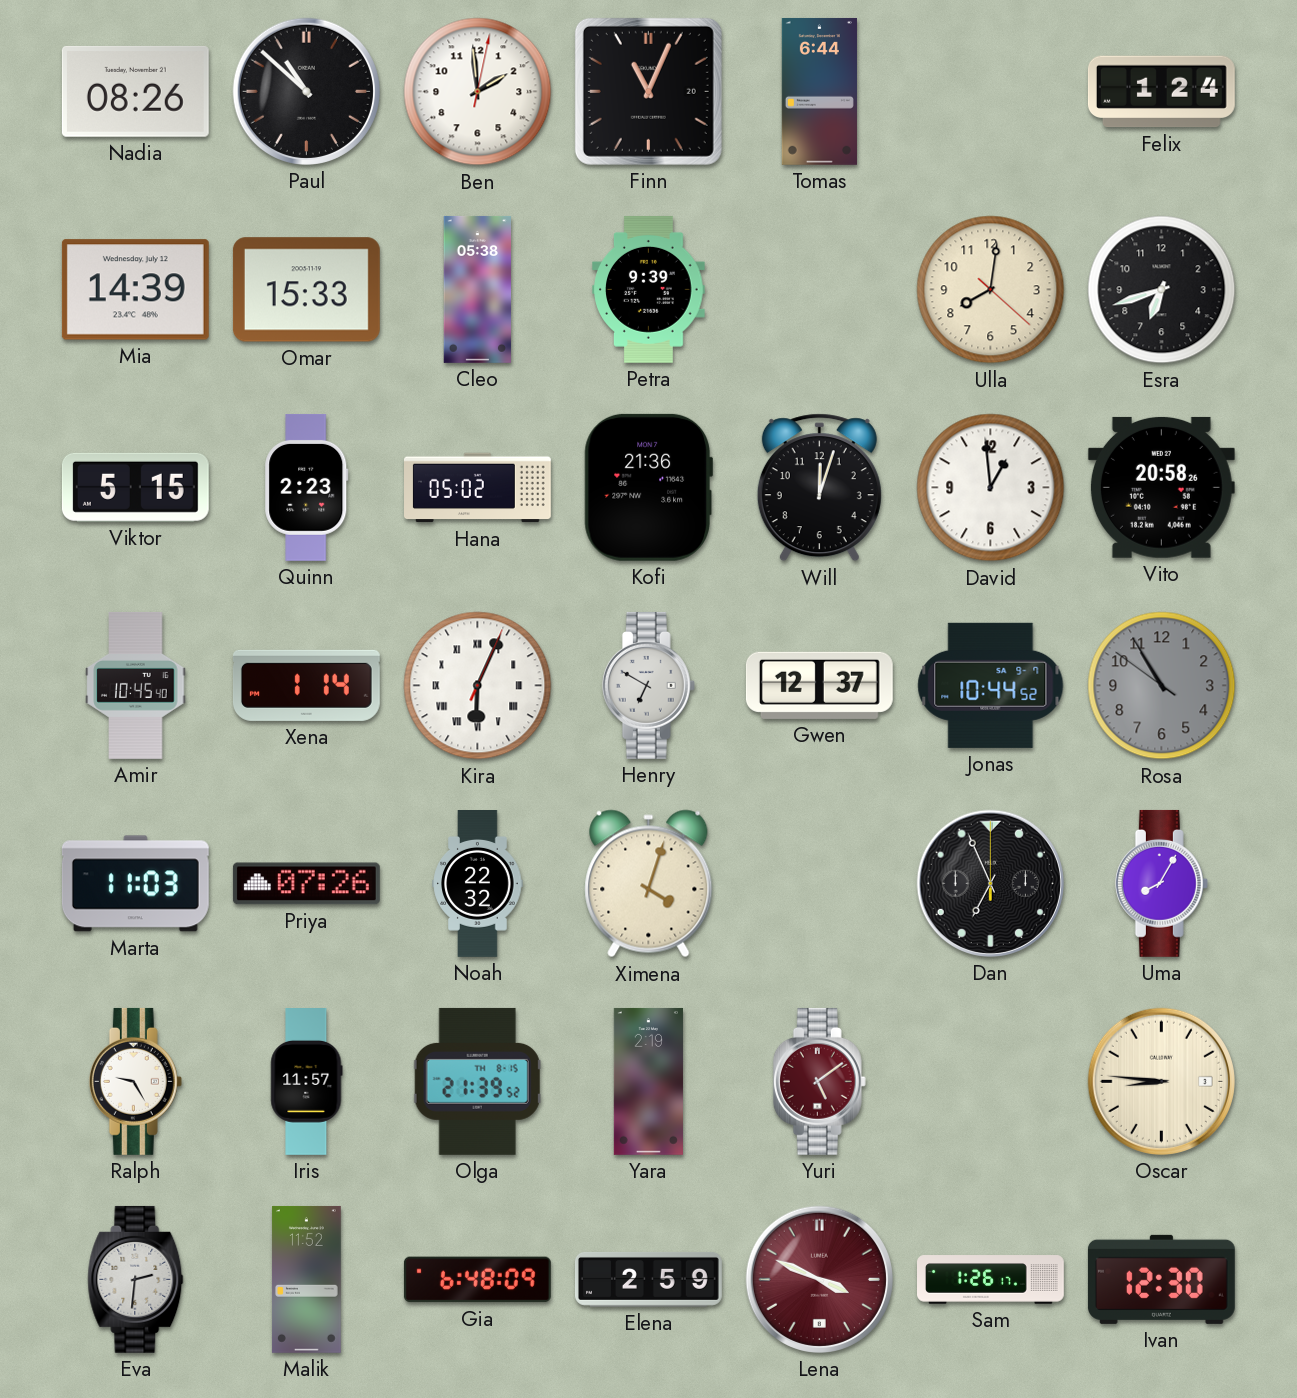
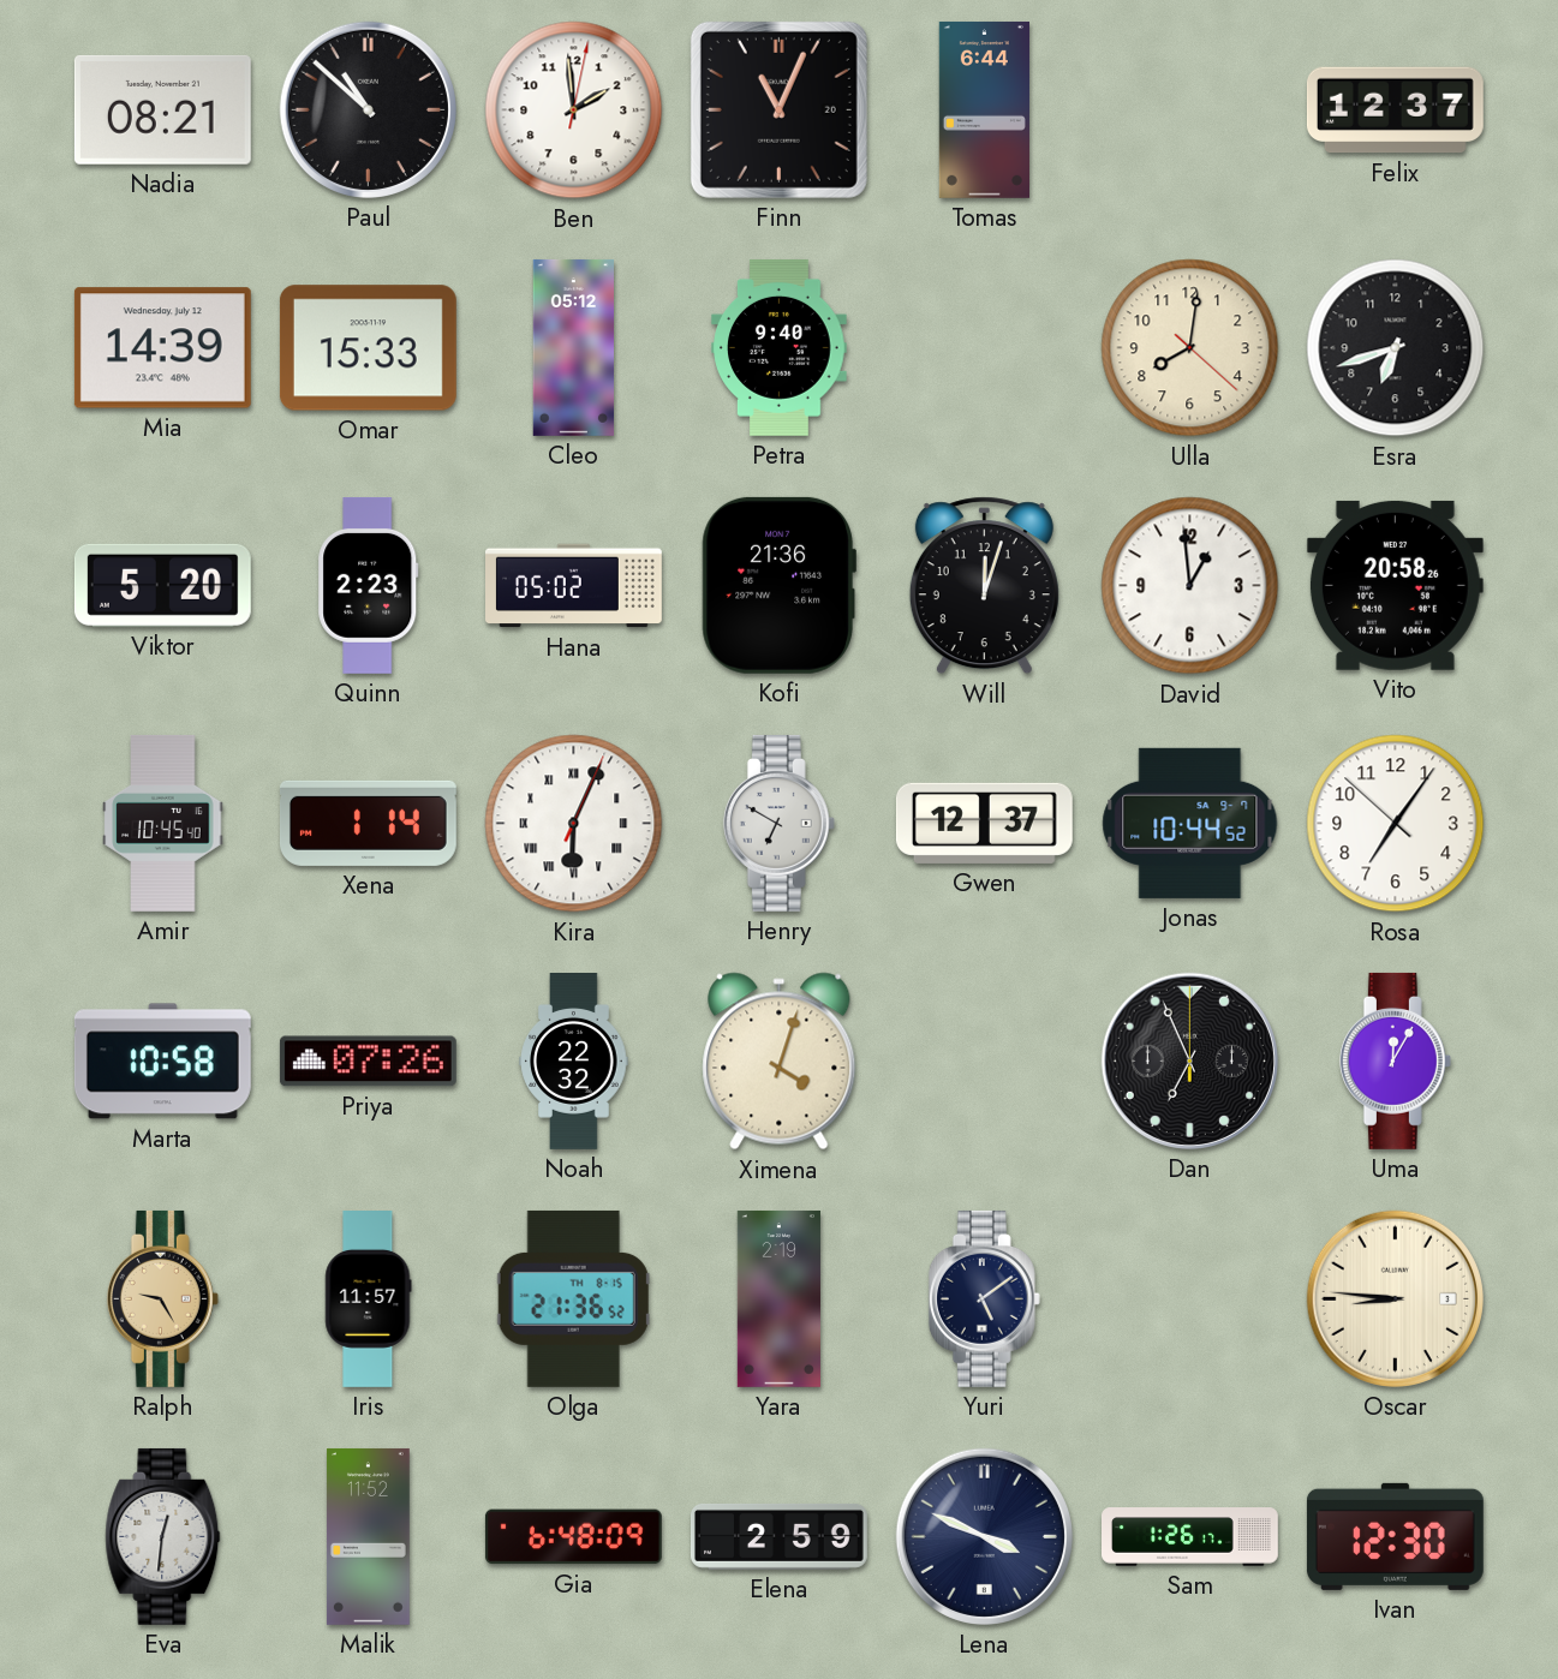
Nadia: 08:26 -> 08:21
Felix: 1:24 -> 12:37
Cleo: 05:38 -> 05:12
Petra: 9:39 -> 9:40
Viktor: 5:15 -> 5:20
Rosa: 10:54 -> 7:05
Rosa dial: grey -> white
Marta: 11:03 -> 10:58
Uma: 8:05 -> 12:05
Ralph dial: white -> champagne
Olga: 21:39 -> 21:36
Yuri dial: burgundy -> navy
Eva: 2:31 -> 12:31
Lena dial: burgundy -> navy
